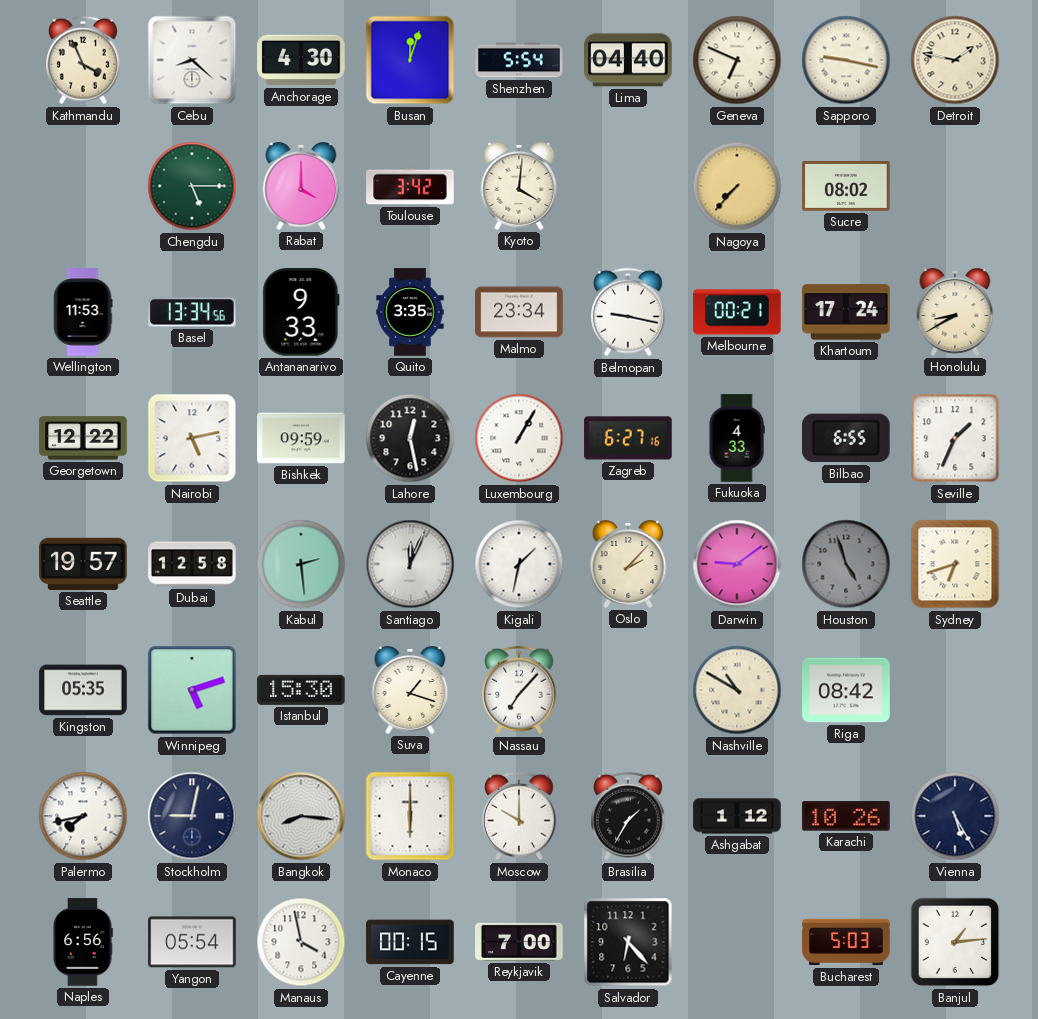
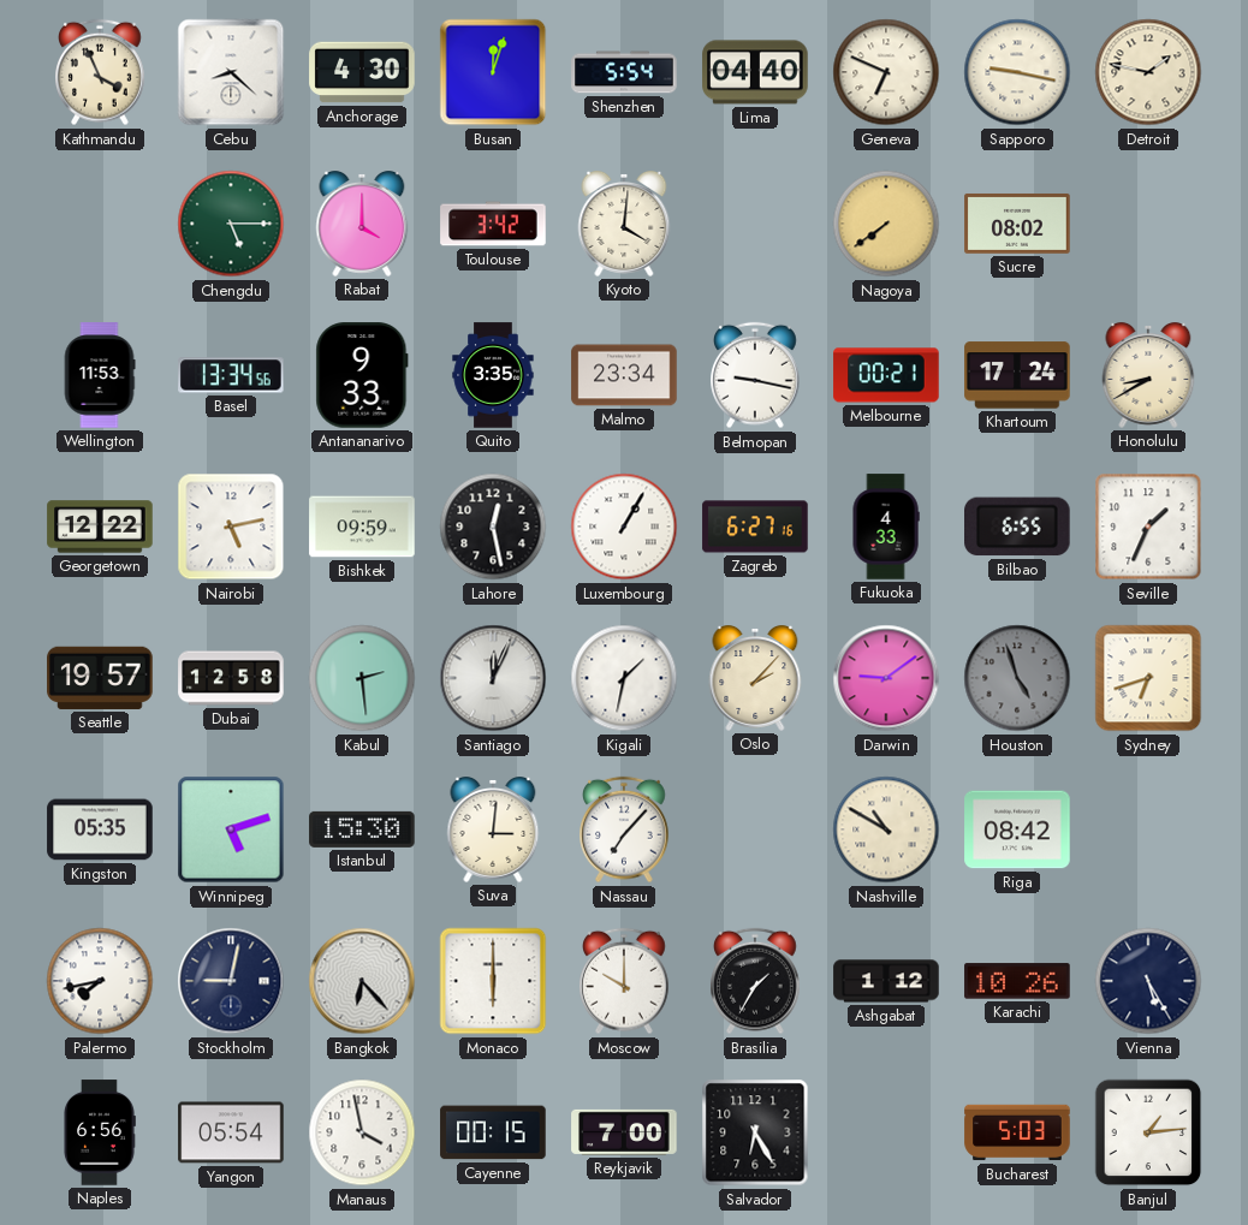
Nagoya: 7:37 -> 7:39
Suva: 1:18 -> 3:01
Bangkok: 8:16 -> 6:23
Salvador: 6:23 -> 6:25
